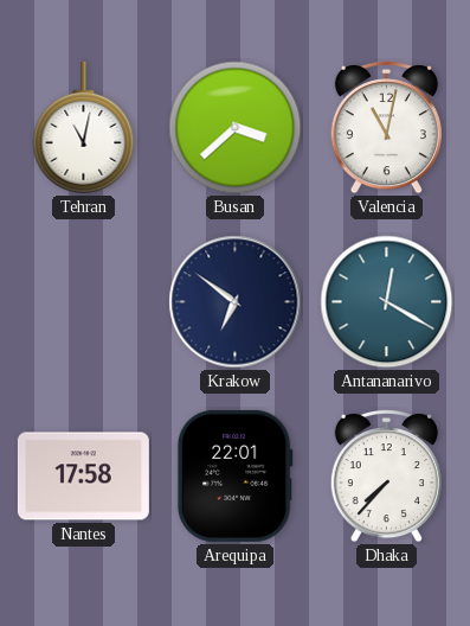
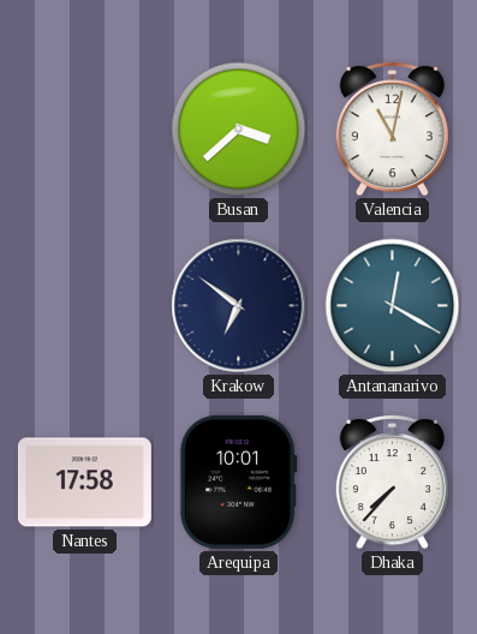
Tehran: 11:02 -> none
Arequipa: 22:01 -> 10:01
